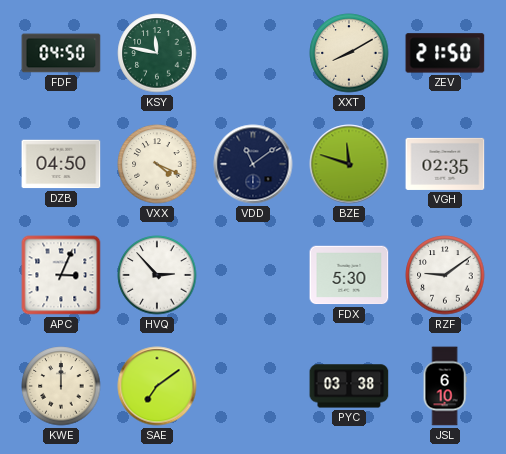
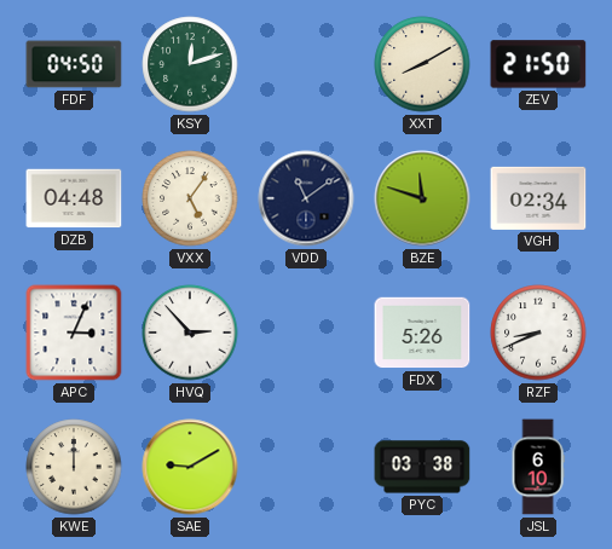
KSY: 11:47 -> 12:12
DZB: 04:50 -> 04:48
VXX: 4:19 -> 5:06
VGH: 02:35 -> 02:34
FDX: 5:30 -> 5:26
RZF: 9:09 -> 8:41
SAE: 7:09 -> 9:10
